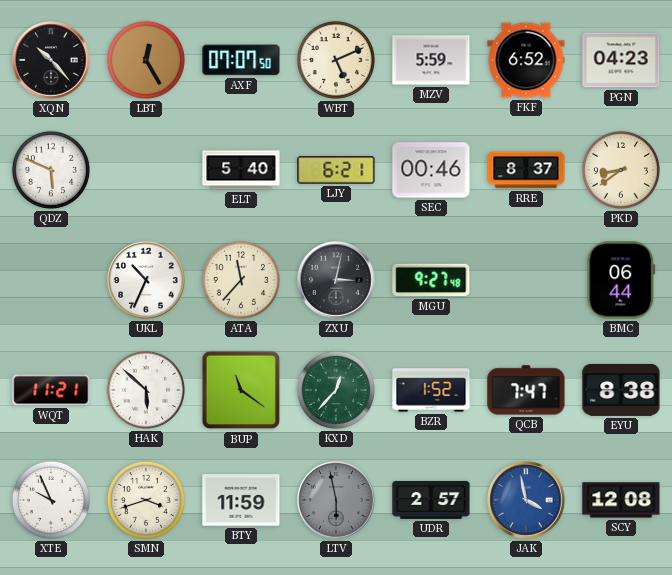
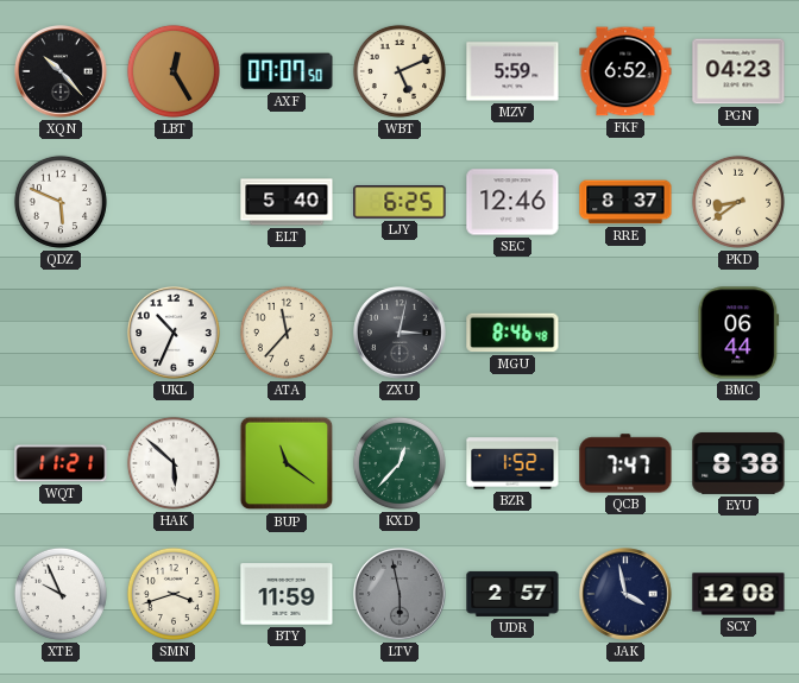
LJY: 6:21 -> 6:25
SEC: 00:46 -> 12:46
MGU: 9:27 -> 8:46
JAK dial: blue -> navy
